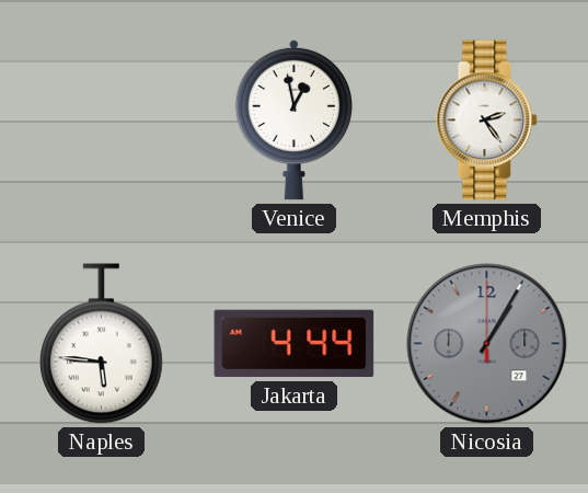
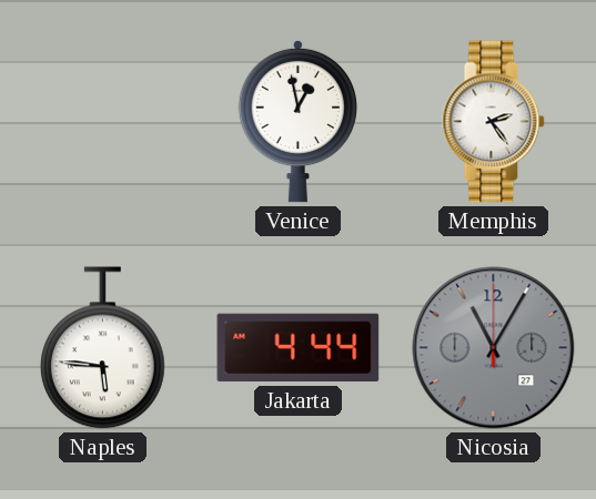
Nicosia: 1:05 -> 11:05
